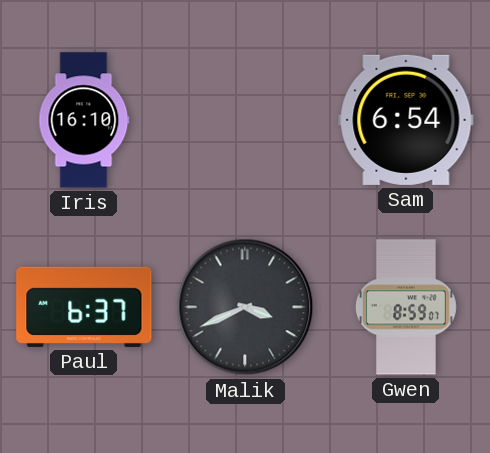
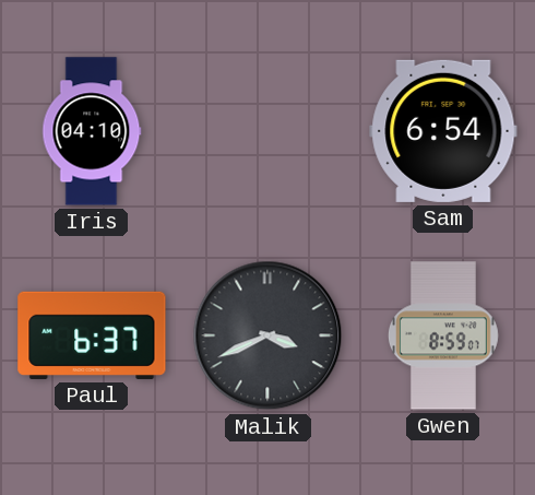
Iris: 16:10 -> 04:10
